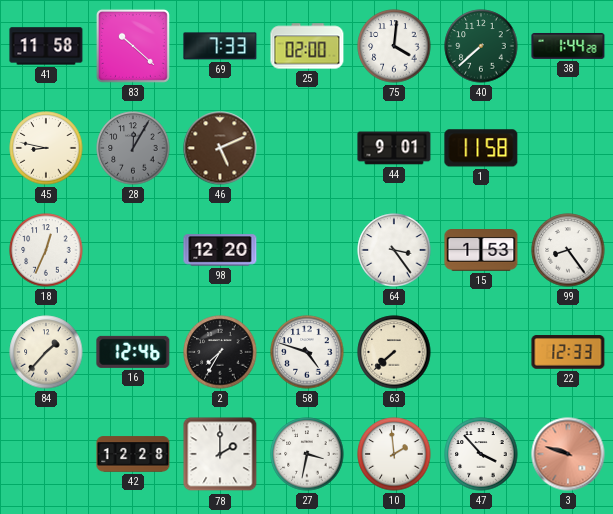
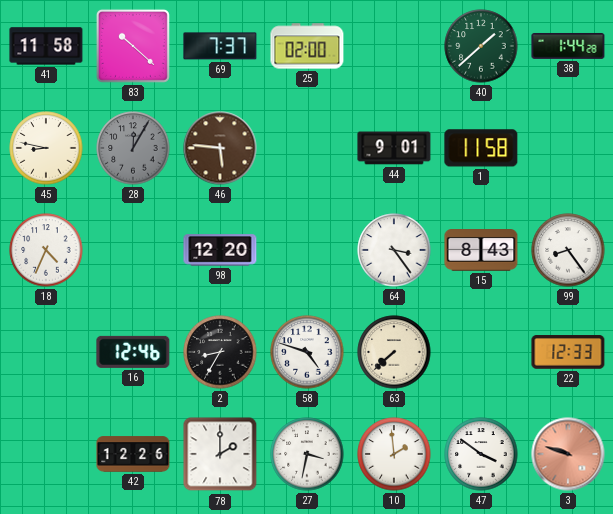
69: 7:33 -> 7:37
75: 4:01 -> none
40: 7:38 -> 1:38
46: 5:11 -> 5:46
18: 12:34 -> 4:34
15: 1:53 -> 8:43
84: 1:37 -> none
2: 7:35 -> 8:35
42: 12:28 -> 12:26
47: 3:53 -> 3:51
